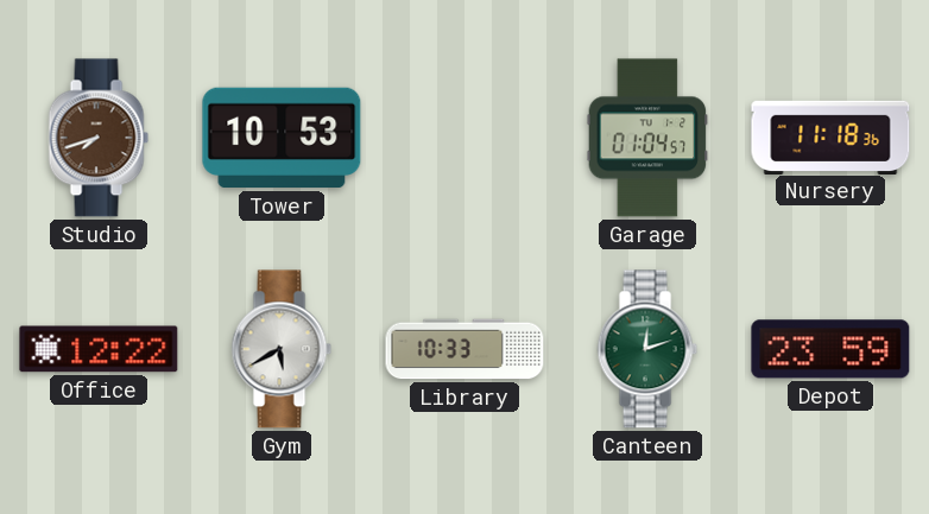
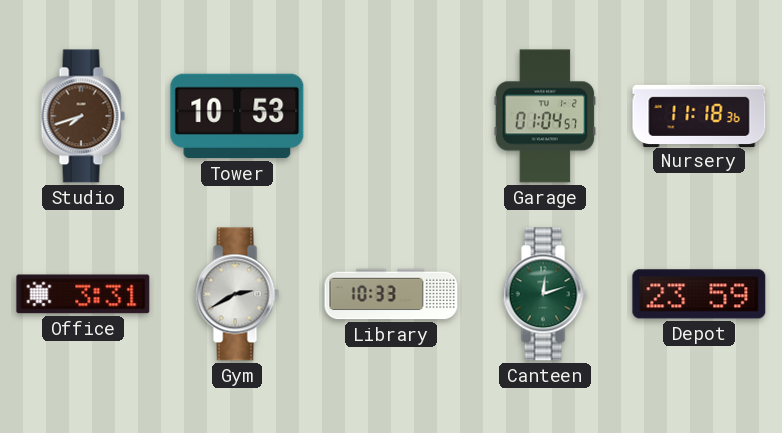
Office: 12:22 -> 3:31
Gym: 5:40 -> 2:40
